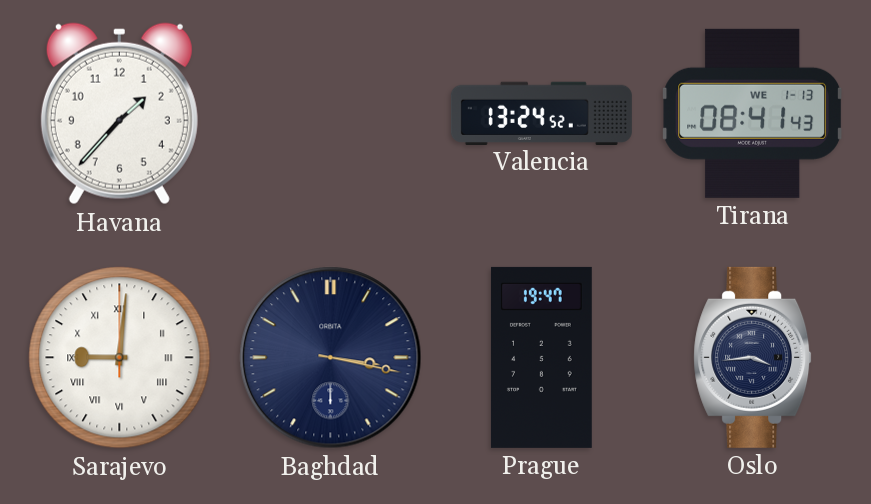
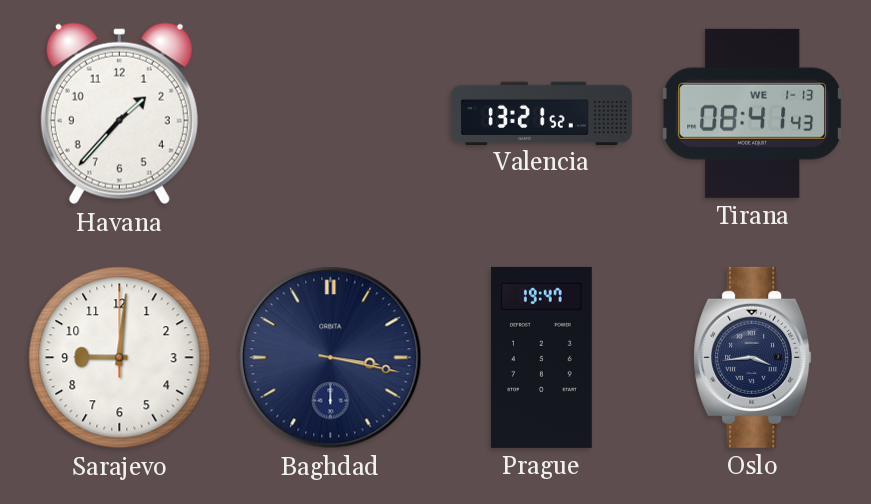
Valencia: 13:24 -> 13:21
Sarajevo numerals: Roman -> Arabic
